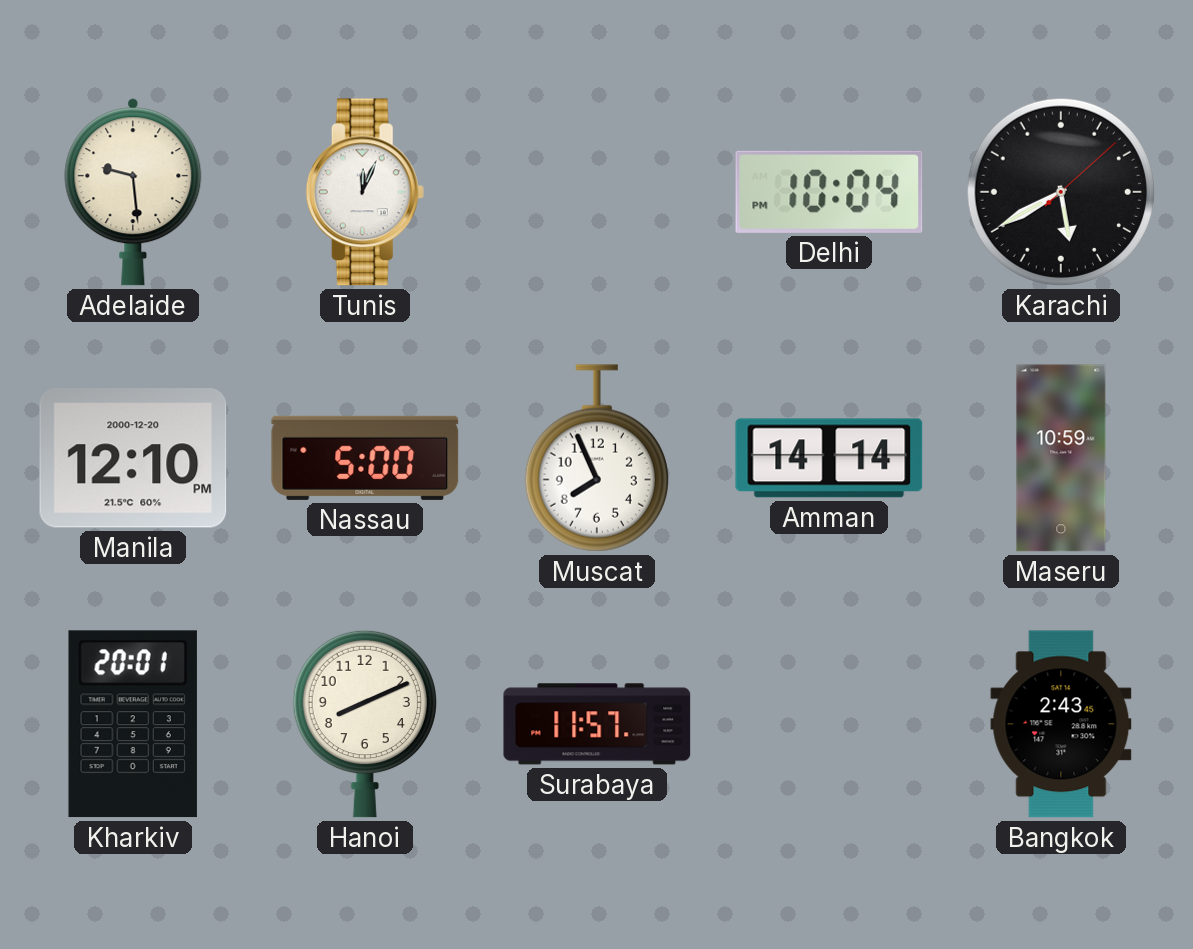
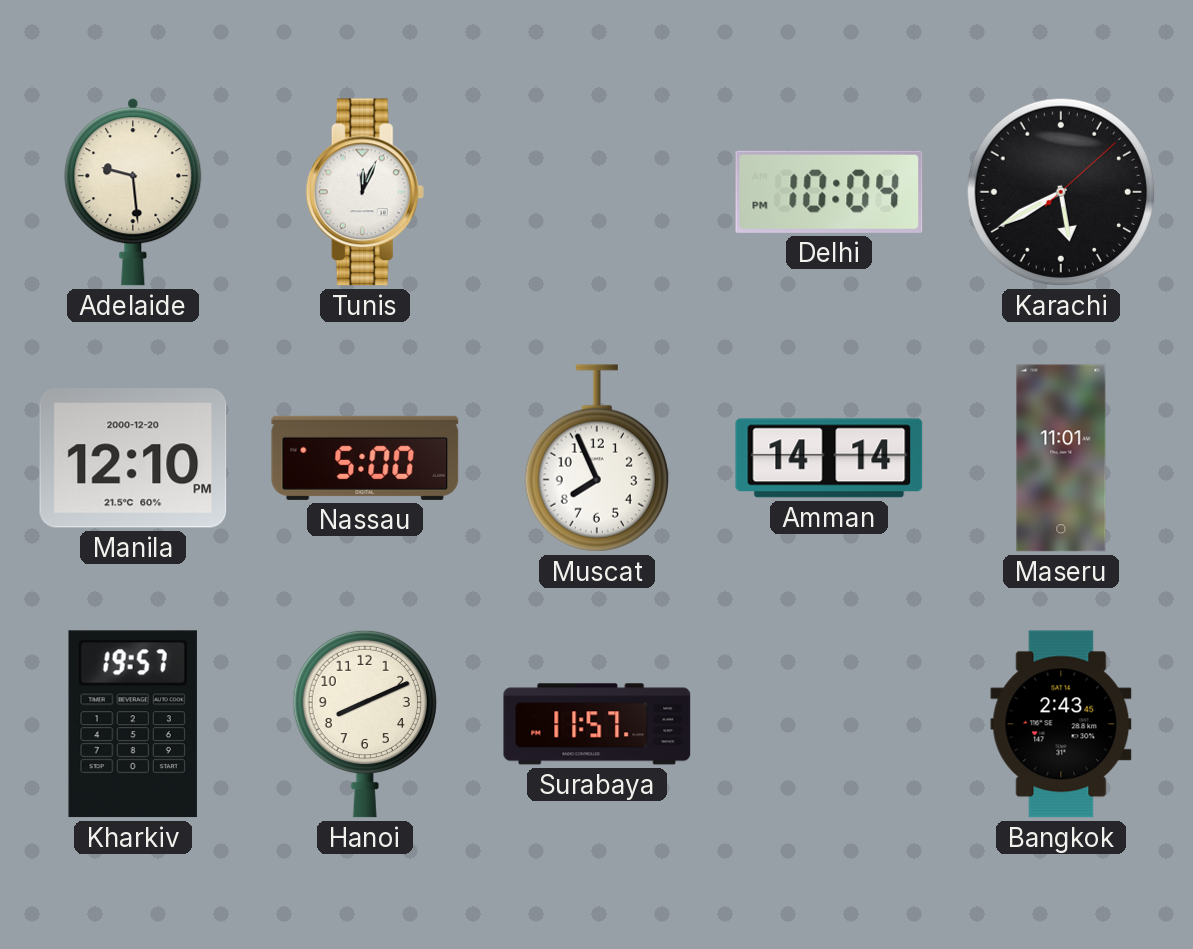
Maseru: 10:59 -> 11:01
Kharkiv: 20:01 -> 19:57
